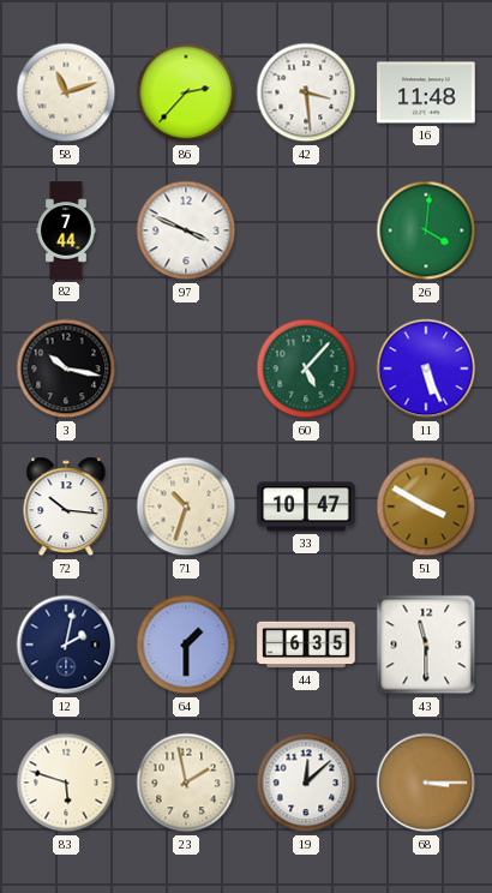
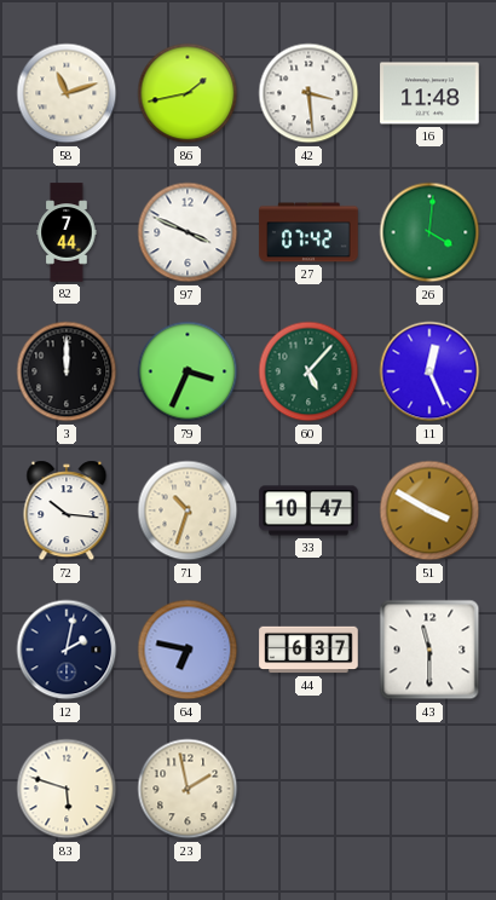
86: 2:37 -> 1:43
27: none -> 07:42
3: 10:17 -> 12:00
79: none -> 3:34
11: 5:26 -> 12:26
64: 1:30 -> 6:47
44: 6:35 -> 6:37
19: 12:08 -> none
68: 3:15 -> none
